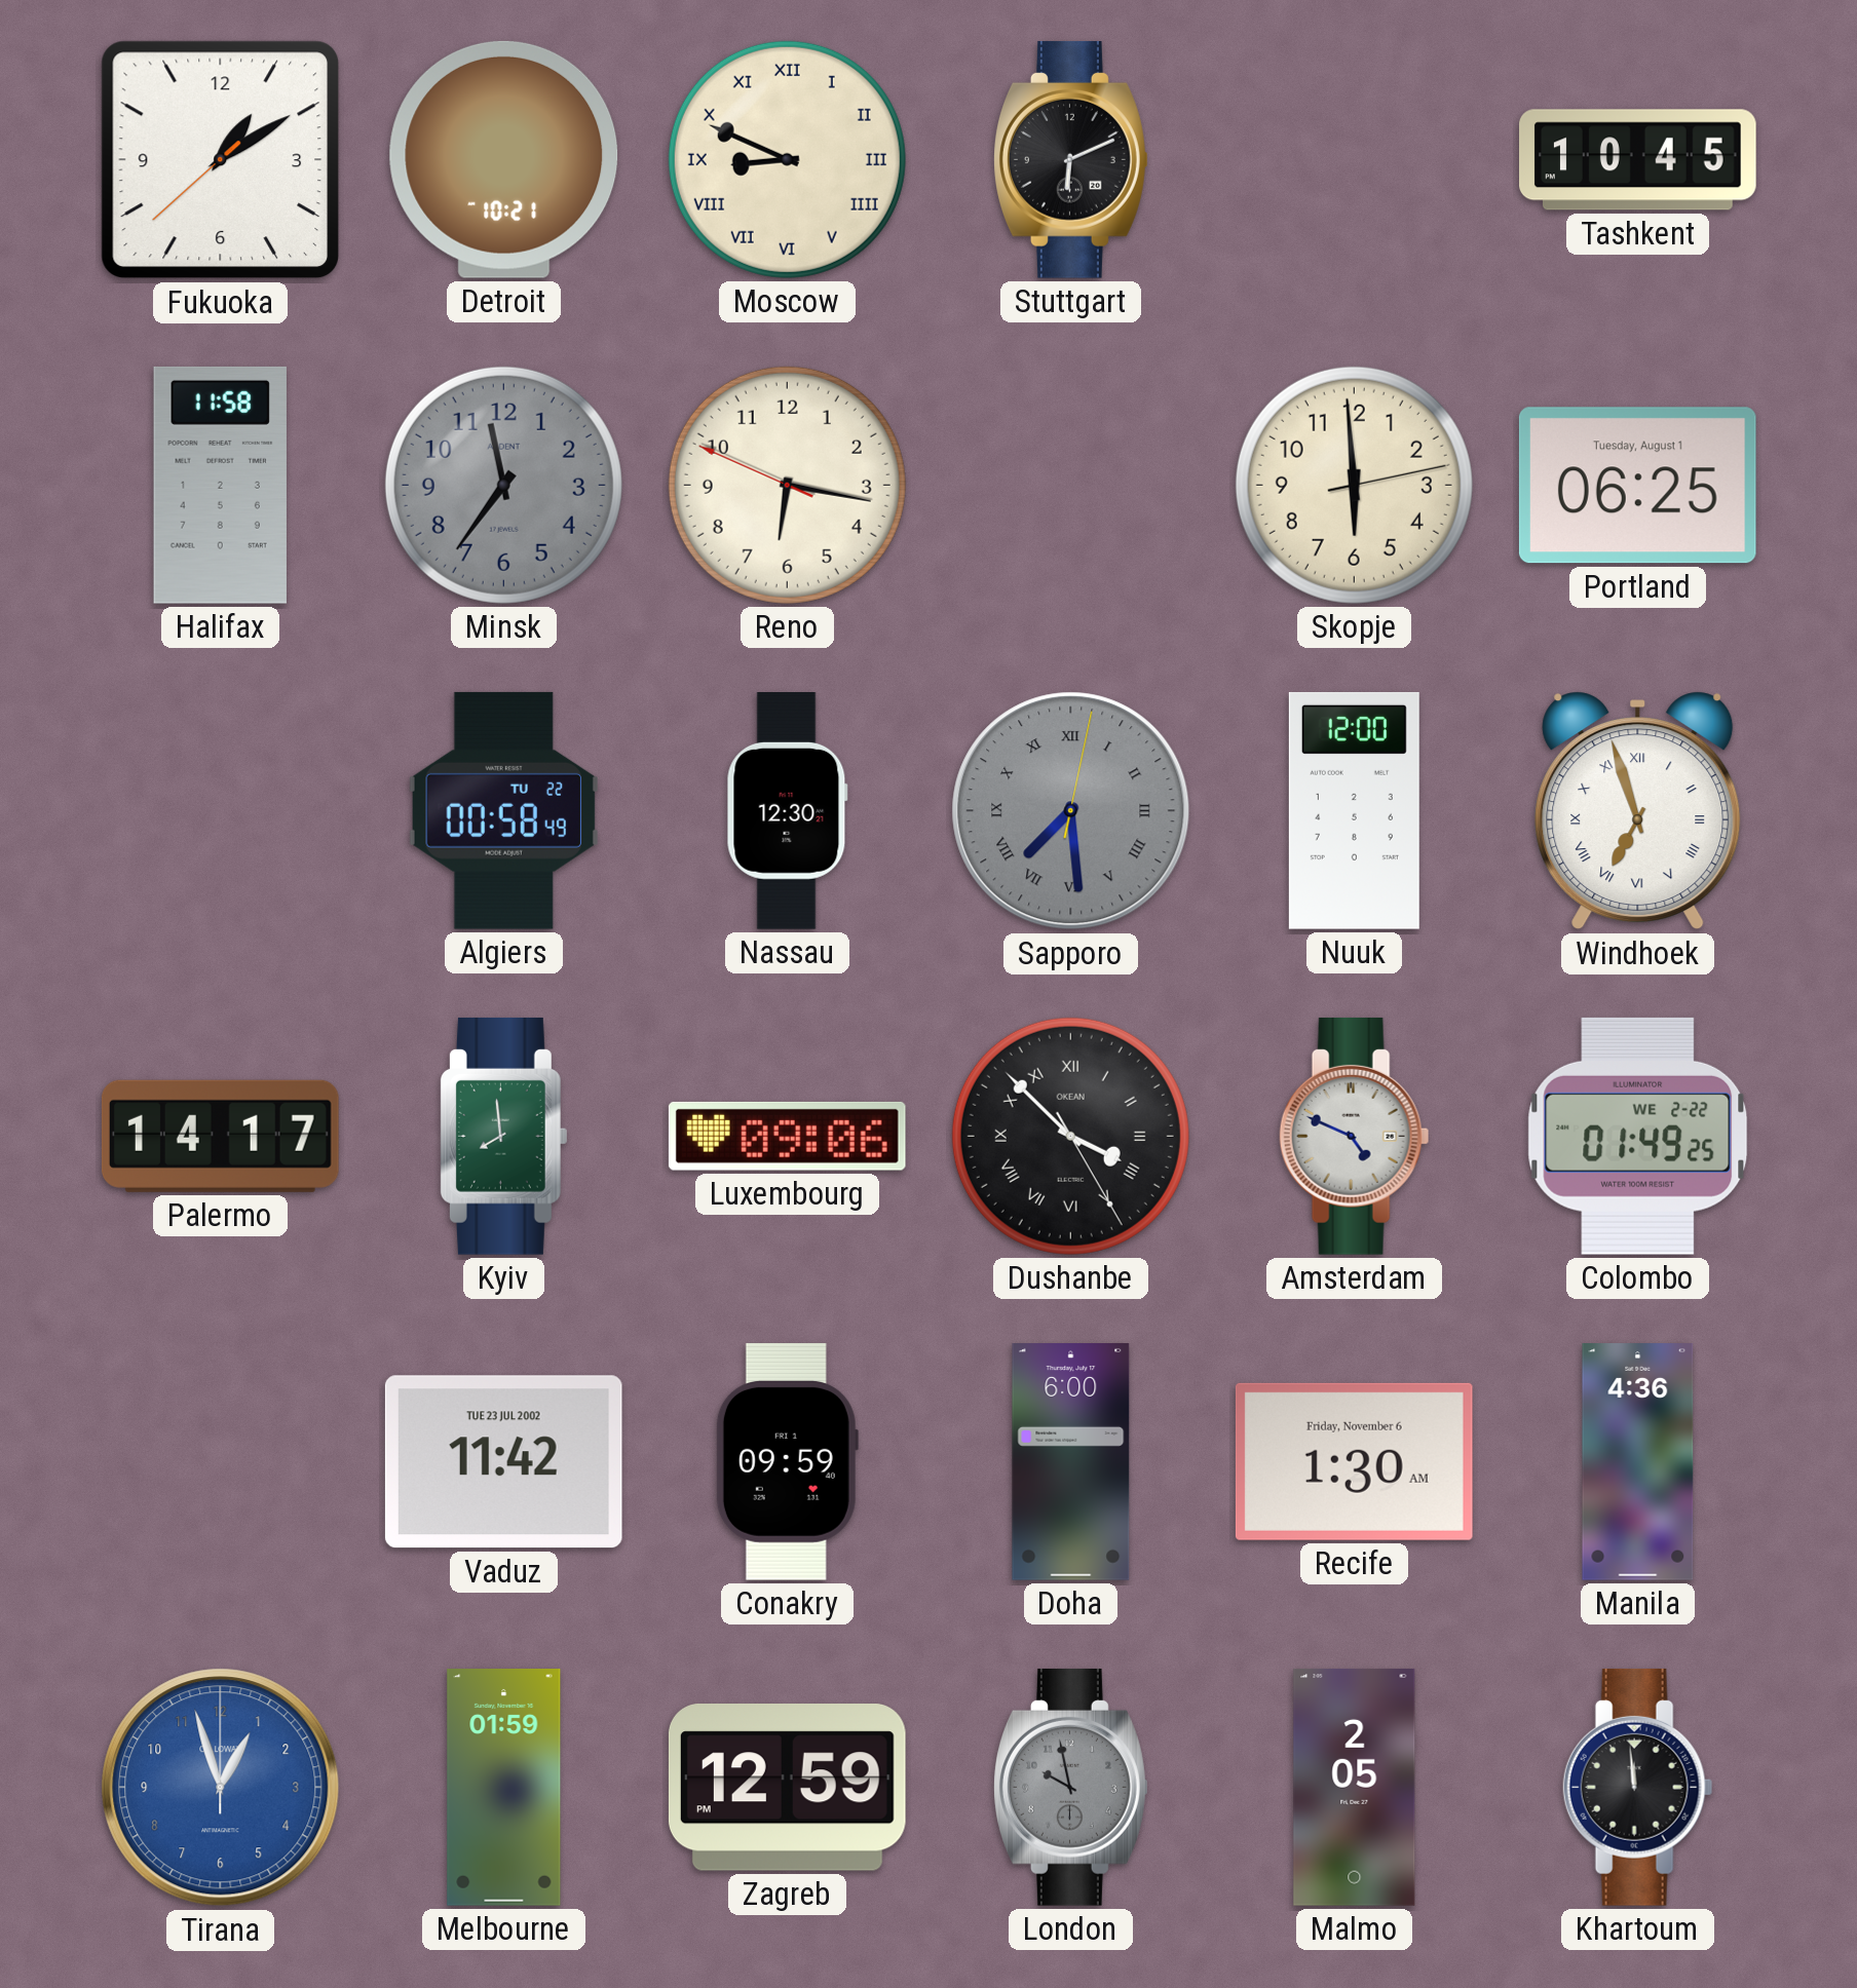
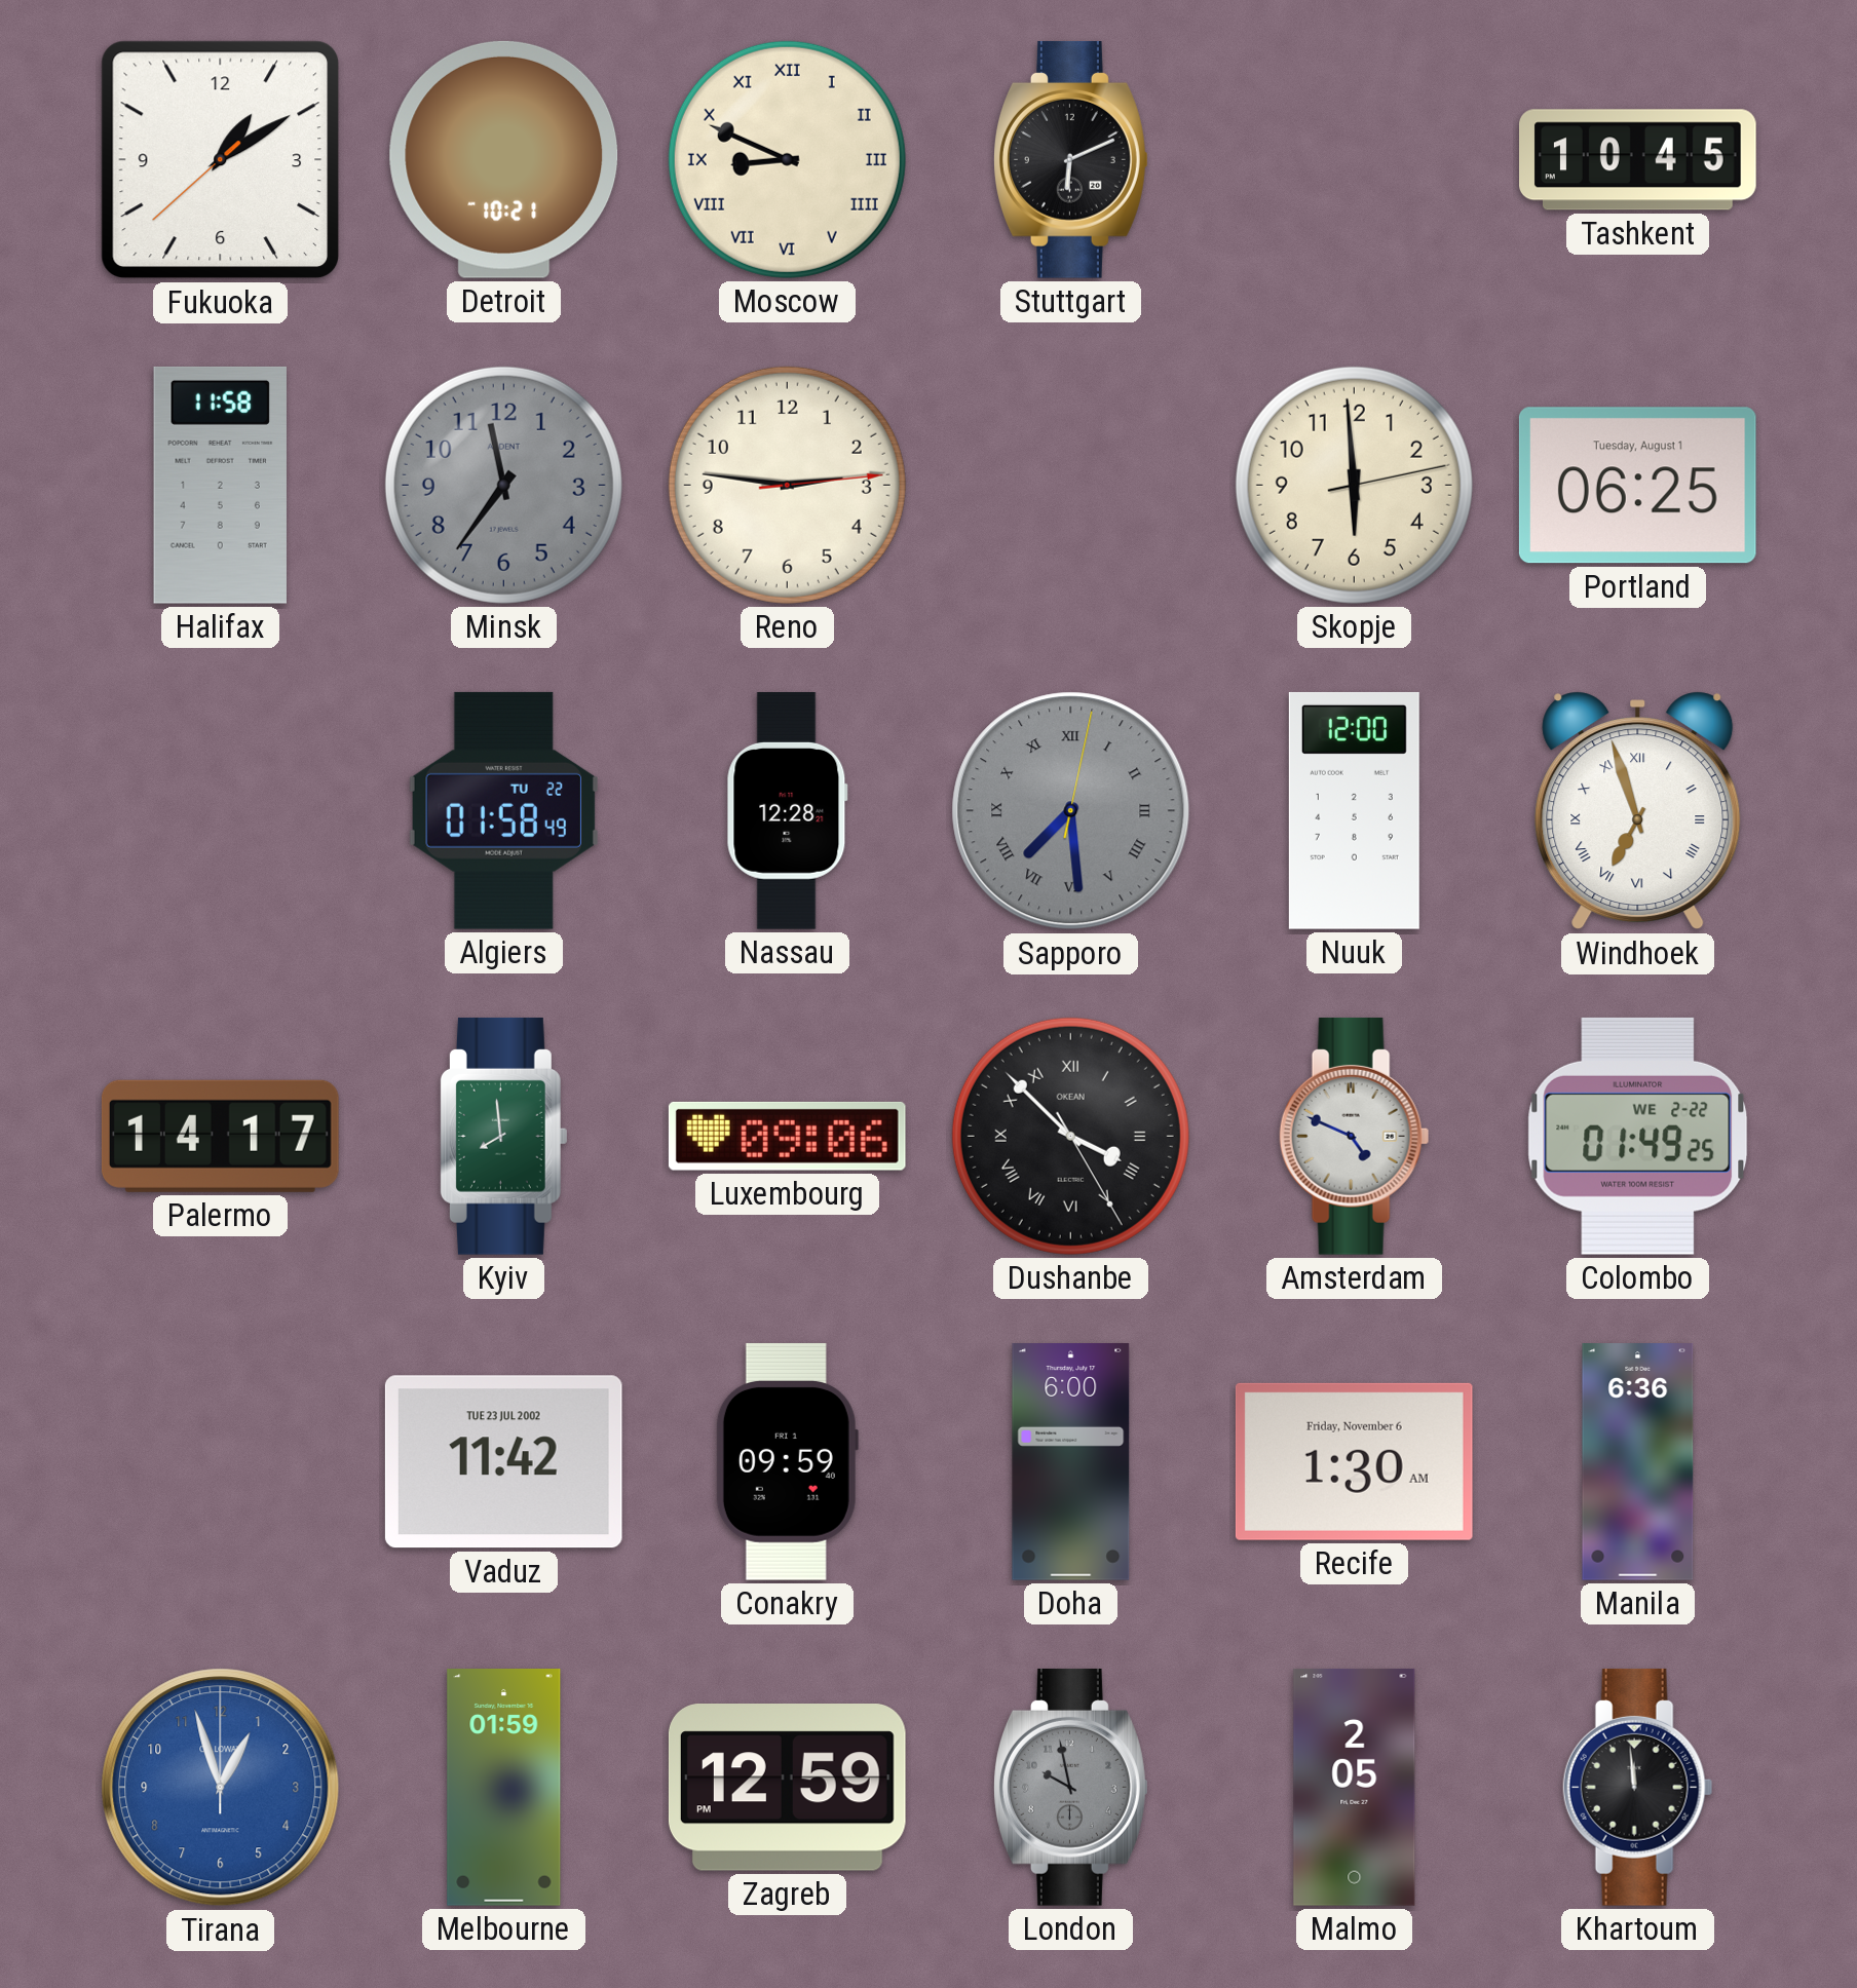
Reno: 6:16 -> 2:46
Algiers: 00:58 -> 01:58
Nassau: 12:30 -> 12:28
Manila: 4:36 -> 6:36
